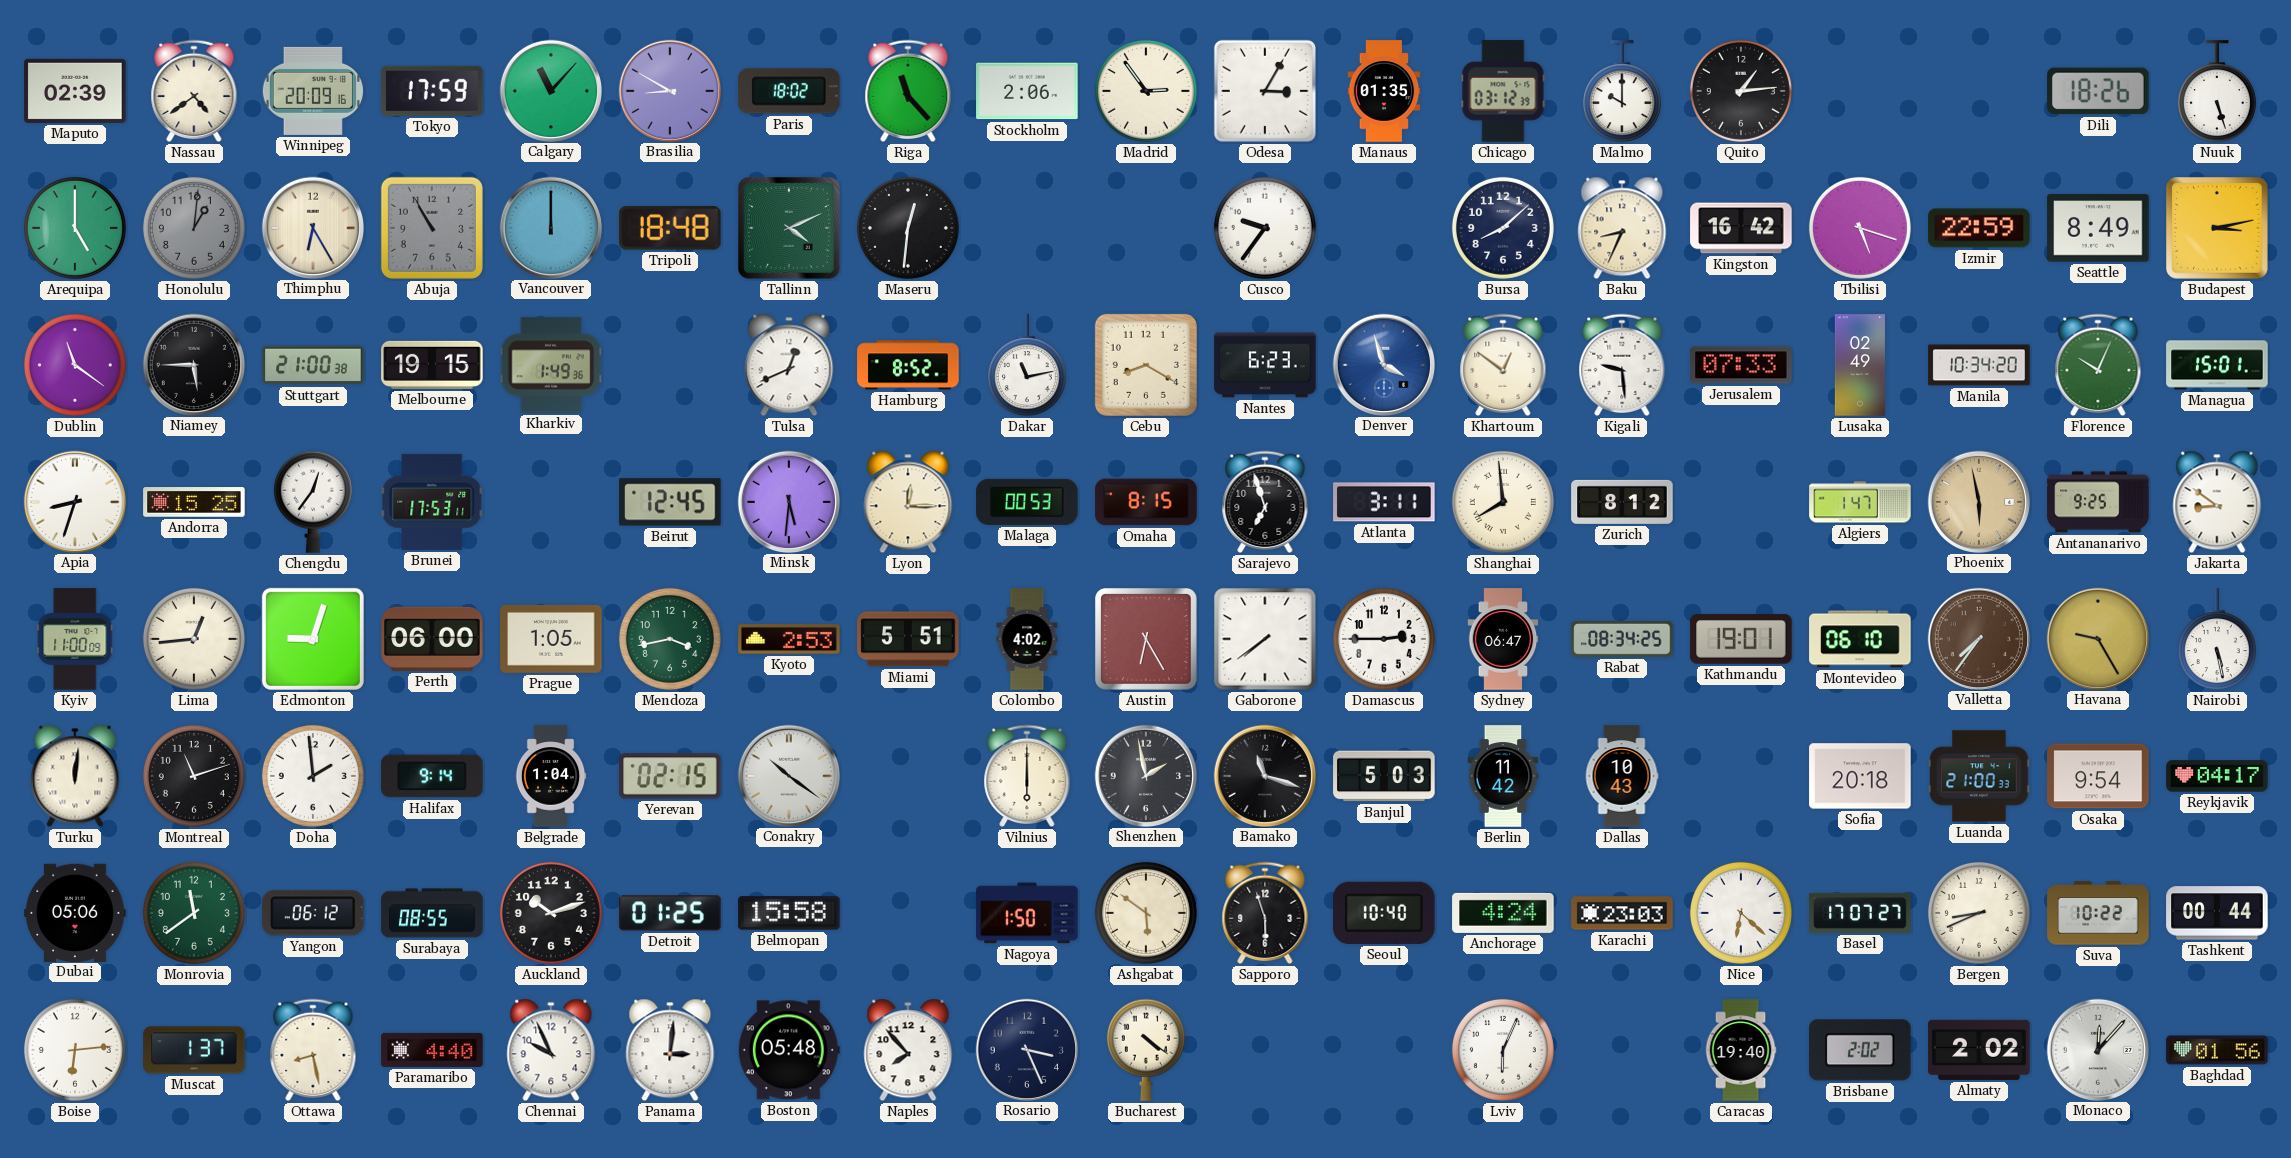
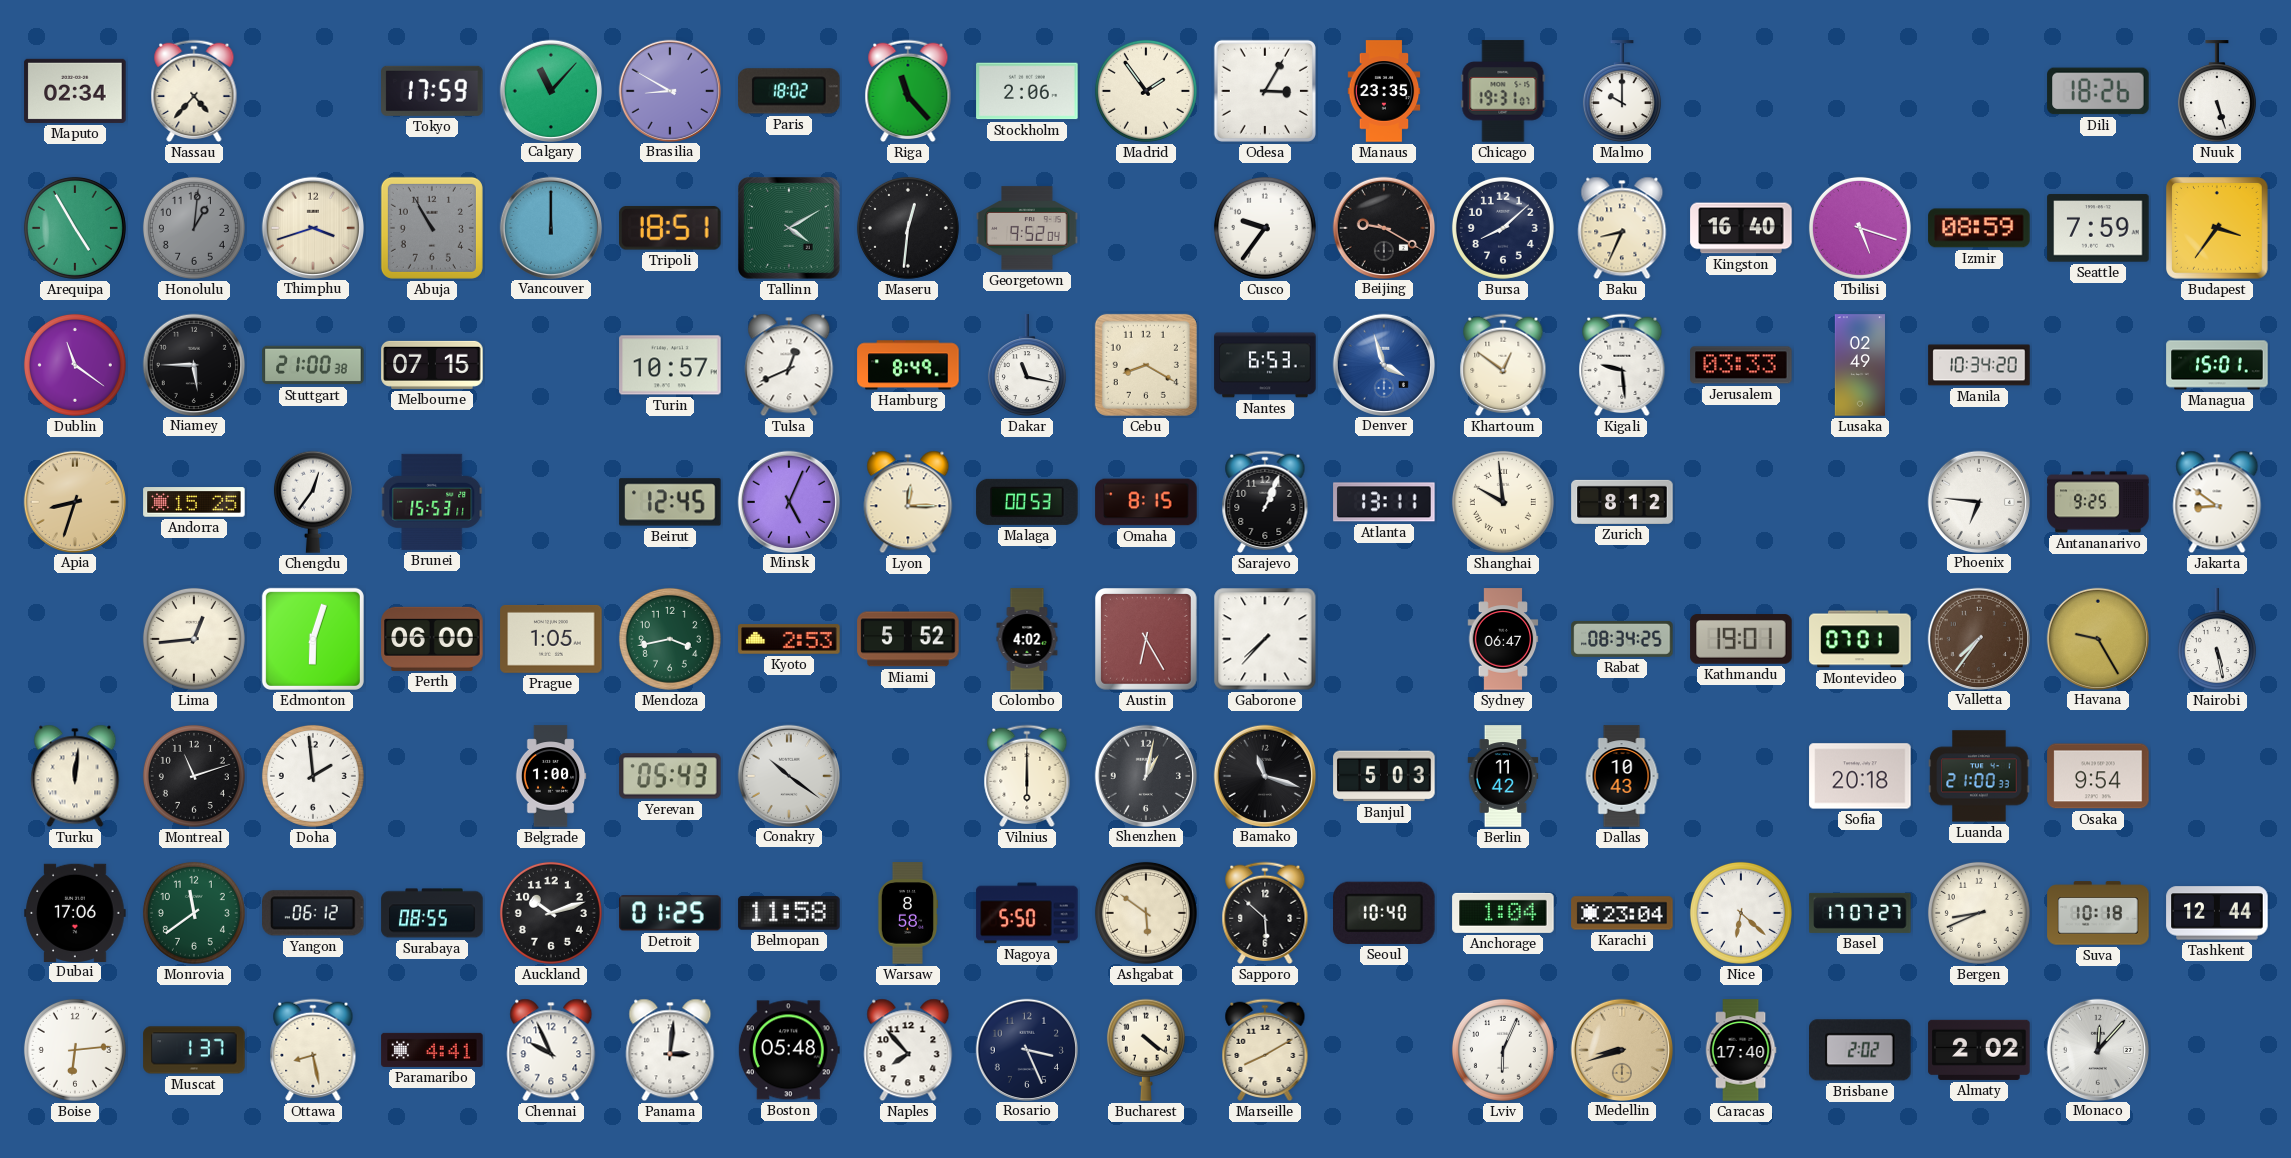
Maputo: 02:39 -> 02:34
Nassau: 4:39 -> 4:37
Winnipeg: 20:09 -> none
Madrid: 2:54 -> 1:54
Manaus: 01:35 -> 23:35
Chicago: 03:12 -> 19:31
Quito: 1:14 -> none
Arequipa: 5:00 -> 4:55
Thimphu: 6:25 -> 3:42
Tripoli: 18:48 -> 18:51
Tallinn: 4:11 -> 4:10
Georgetown: none -> 9:52
Beijing: none -> 9:20
Kingston: 16:42 -> 16:40
Izmir: 22:59 -> 08:59
Seattle: 8:49 -> 7:59
Budapest: 3:13 -> 3:36
Melbourne: 19:15 -> 07:15
Kharkiv: 1:49 -> none
Turin: none -> 10:57
Hamburg: 8:52 -> 8:49
Dakar: 11:13 -> 11:17
Nantes: 6:23 -> 6:53
Jerusalem: 07:33 -> 03:33
Florence: 10:04 -> none
Apia dial: white -> champagne
Brunei: 17:53 -> 15:53
Minsk: 5:31 -> 5:04
Sarajevo: 6:57 -> 1:04
Atlanta: 3:11 -> 13:11
Shanghai: 7:59 -> 9:59
Algiers: 1:47 -> none
Phoenix: 5:58 -> 6:46
Phoenix dial: champagne -> white
Kyiv: 11:00 -> none
Edmonton: 9:03 -> 6:03
Miami: 5:51 -> 5:52
Gaborone: 7:39 -> 7:37
Damascus: 2:45 -> none
Montevideo: 06:10 -> 07:01
Halifax: 9:14 -> none
Belgrade: 1:04 -> 1:00
Yerevan: 02:15 -> 05:43
Shenzhen: 1:58 -> 1:02
Reykjavik: 04:17 -> none
Dubai: 05:06 -> 17:06
Belmopan: 15:58 -> 11:58
Warsaw: none -> 8:58
Nagoya: 1:50 -> 5:50
Sapporo: 5:57 -> 5:52
Anchorage: 4:24 -> 1:04
Karachi: 23:03 -> 23:04
Suva: 10:22 -> 10:18
Tashkent: 00:44 -> 12:44
Paramaribo: 4:40 -> 4:41
Marseille: none -> 8:10
Medellin: none -> 8:42
Caracas: 19:40 -> 17:40
Baghdad: 01:56 -> none
